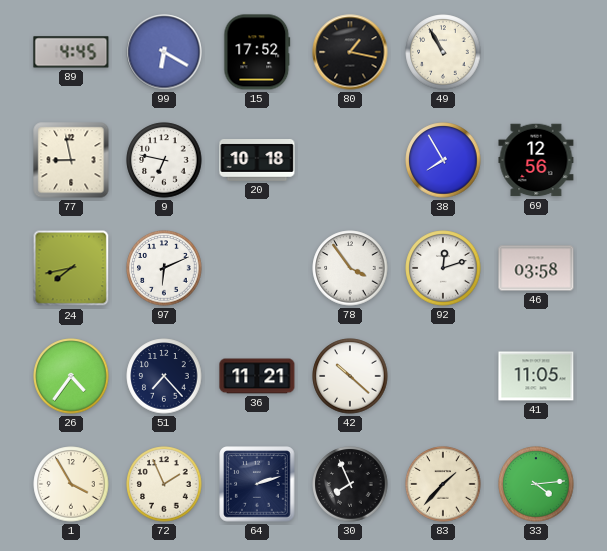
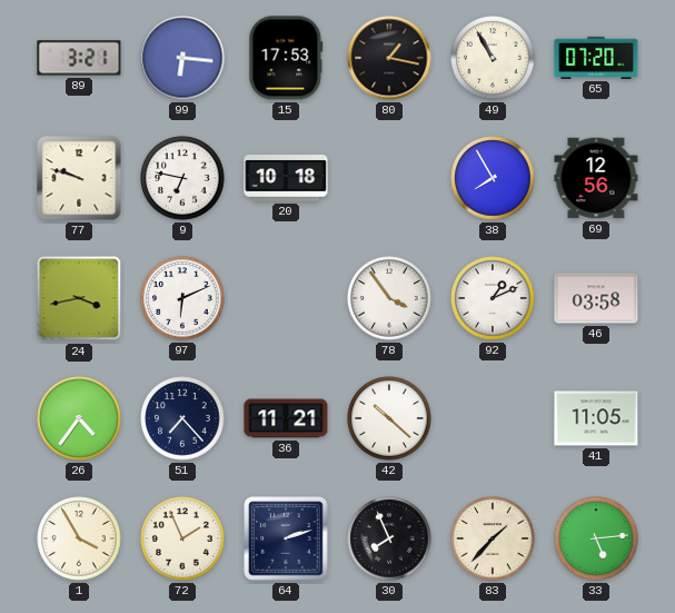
89: 4:45 -> 3:21
99: 6:20 -> 6:16
15: 17:52 -> 17:53
65: none -> 07:20
77: 8:58 -> 9:48
24: 7:43 -> 3:43
92: 12:12 -> 1:11
33: 4:14 -> 5:14
